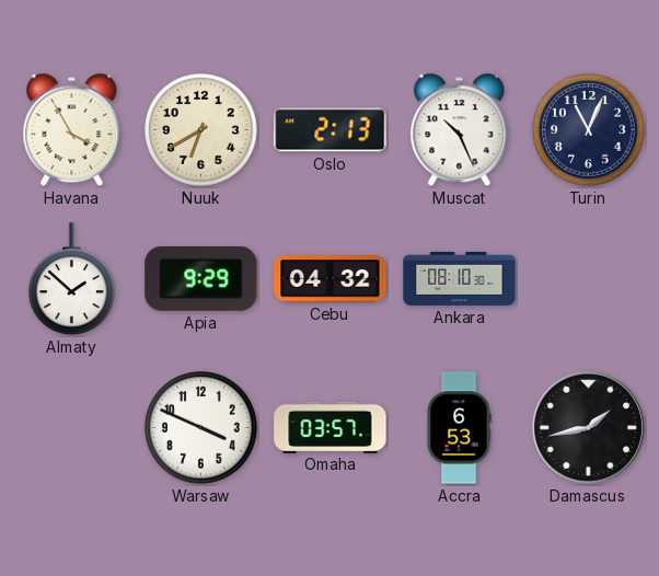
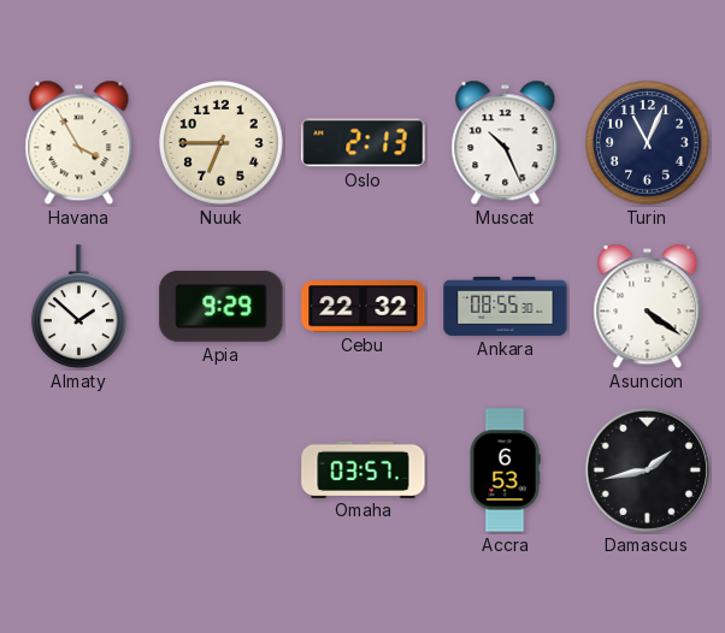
Nuuk: 6:40 -> 6:45
Cebu: 04:32 -> 22:32
Ankara: 08:10 -> 08:55
Asuncion: none -> 4:21
Warsaw: 3:49 -> none
